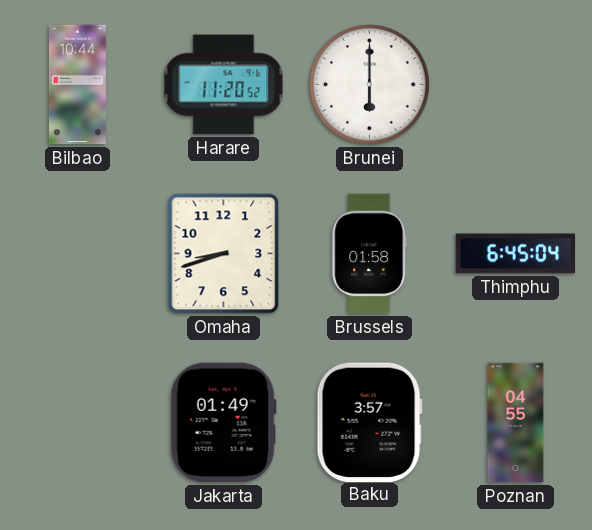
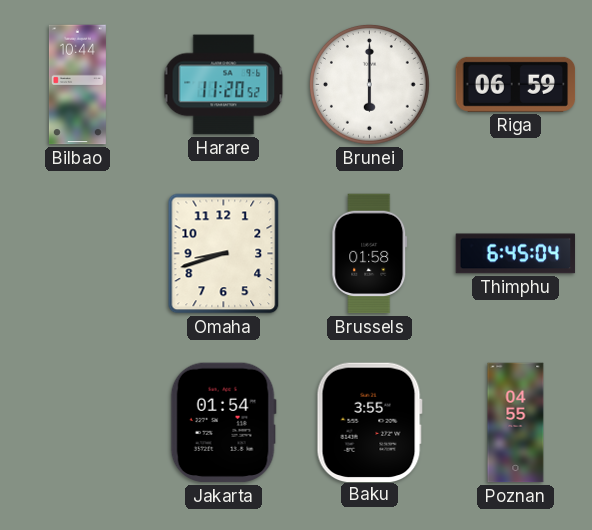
Riga: none -> 06:59
Jakarta: 01:49 -> 01:54
Baku: 3:57 -> 3:55
